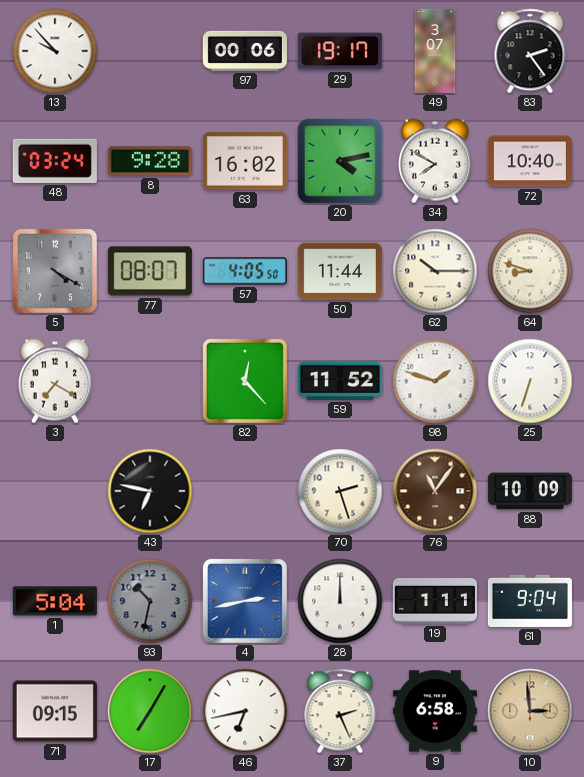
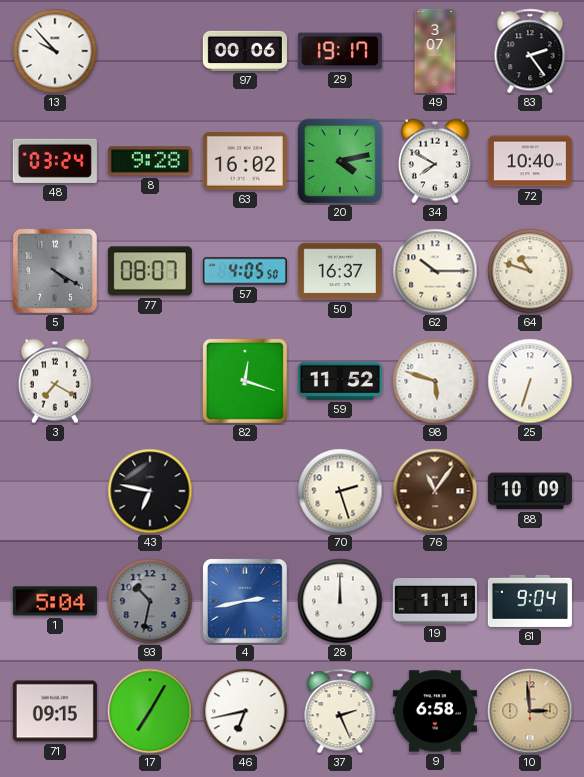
50: 11:44 -> 16:37
64: 8:48 -> 10:48
82: 12:23 -> 12:18
98: 1:48 -> 5:48
